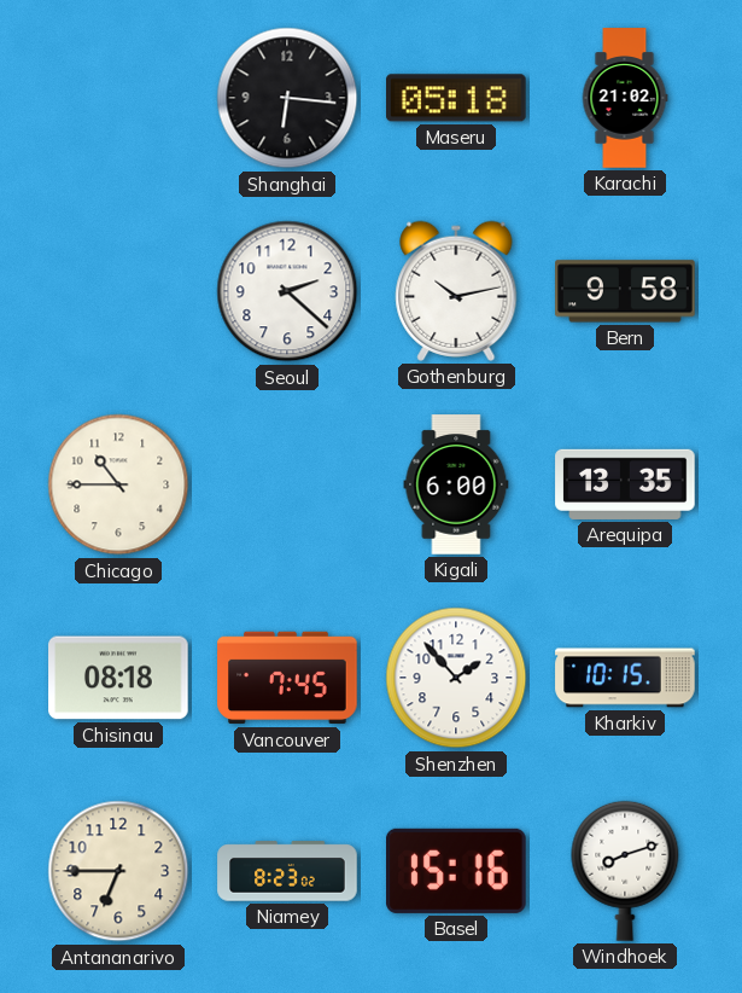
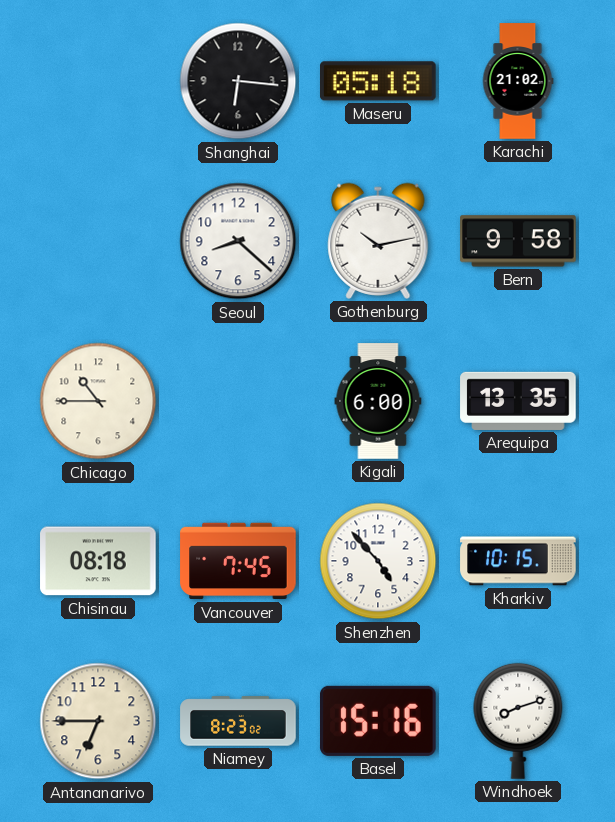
Seoul: 2:22 -> 8:22
Shenzhen: 1:53 -> 4:53
